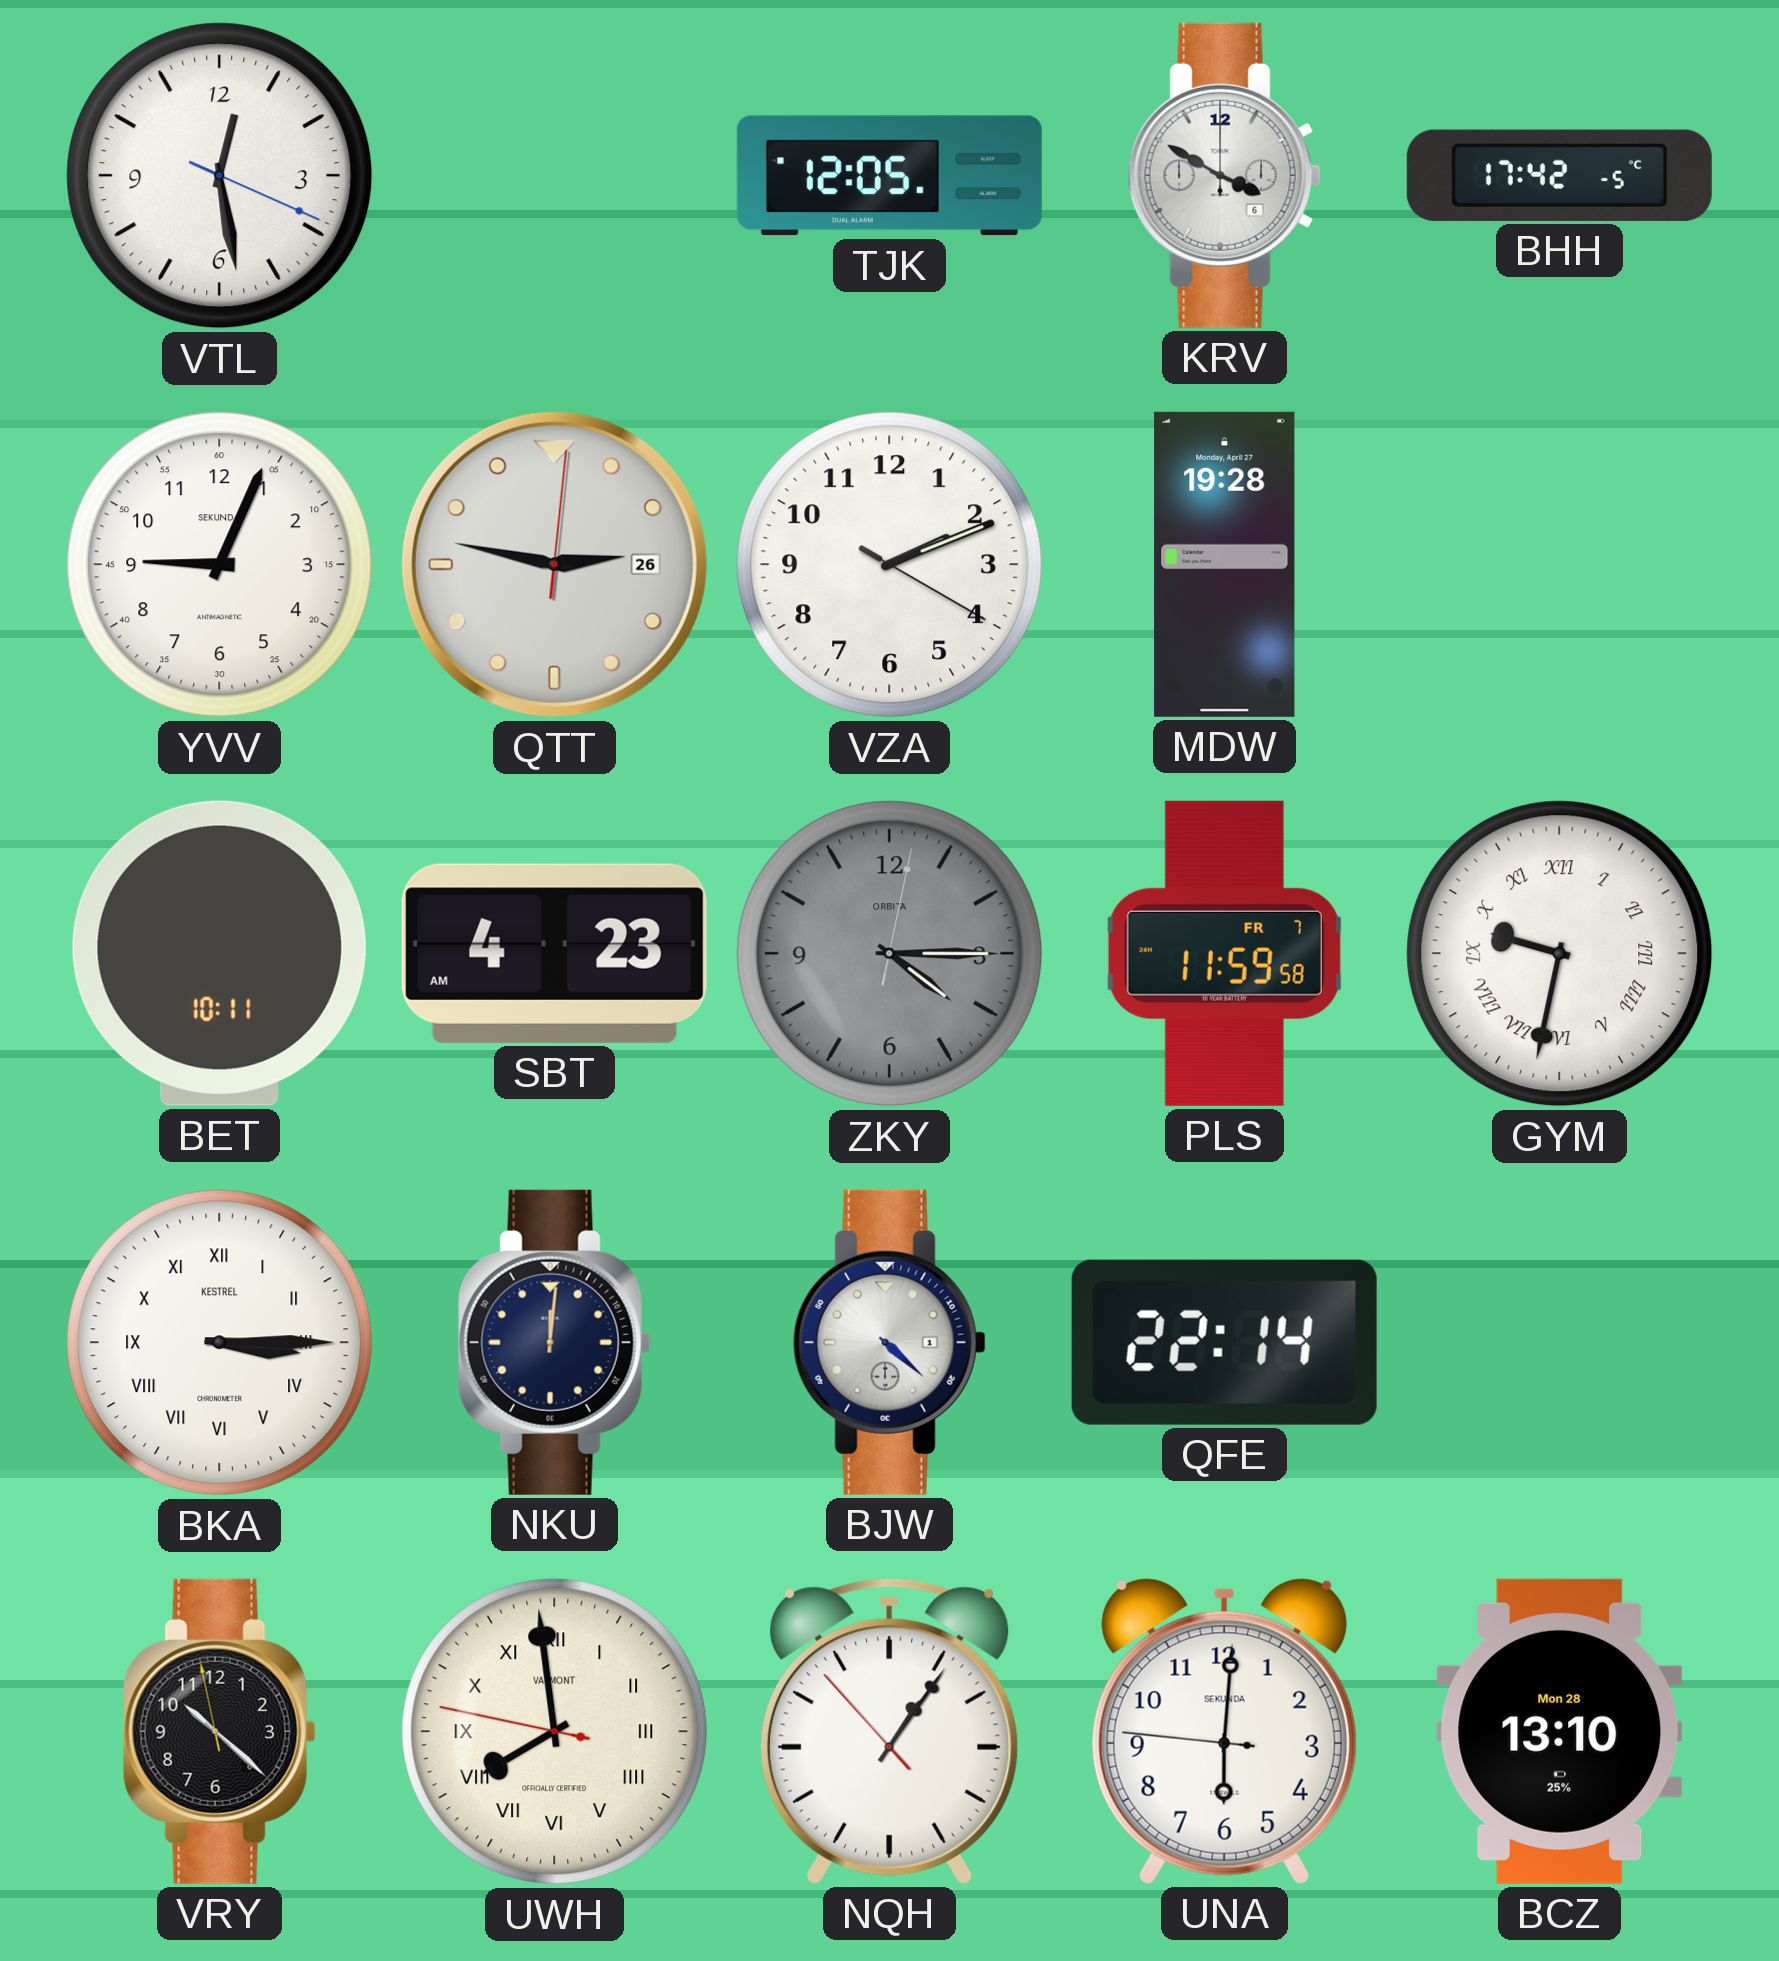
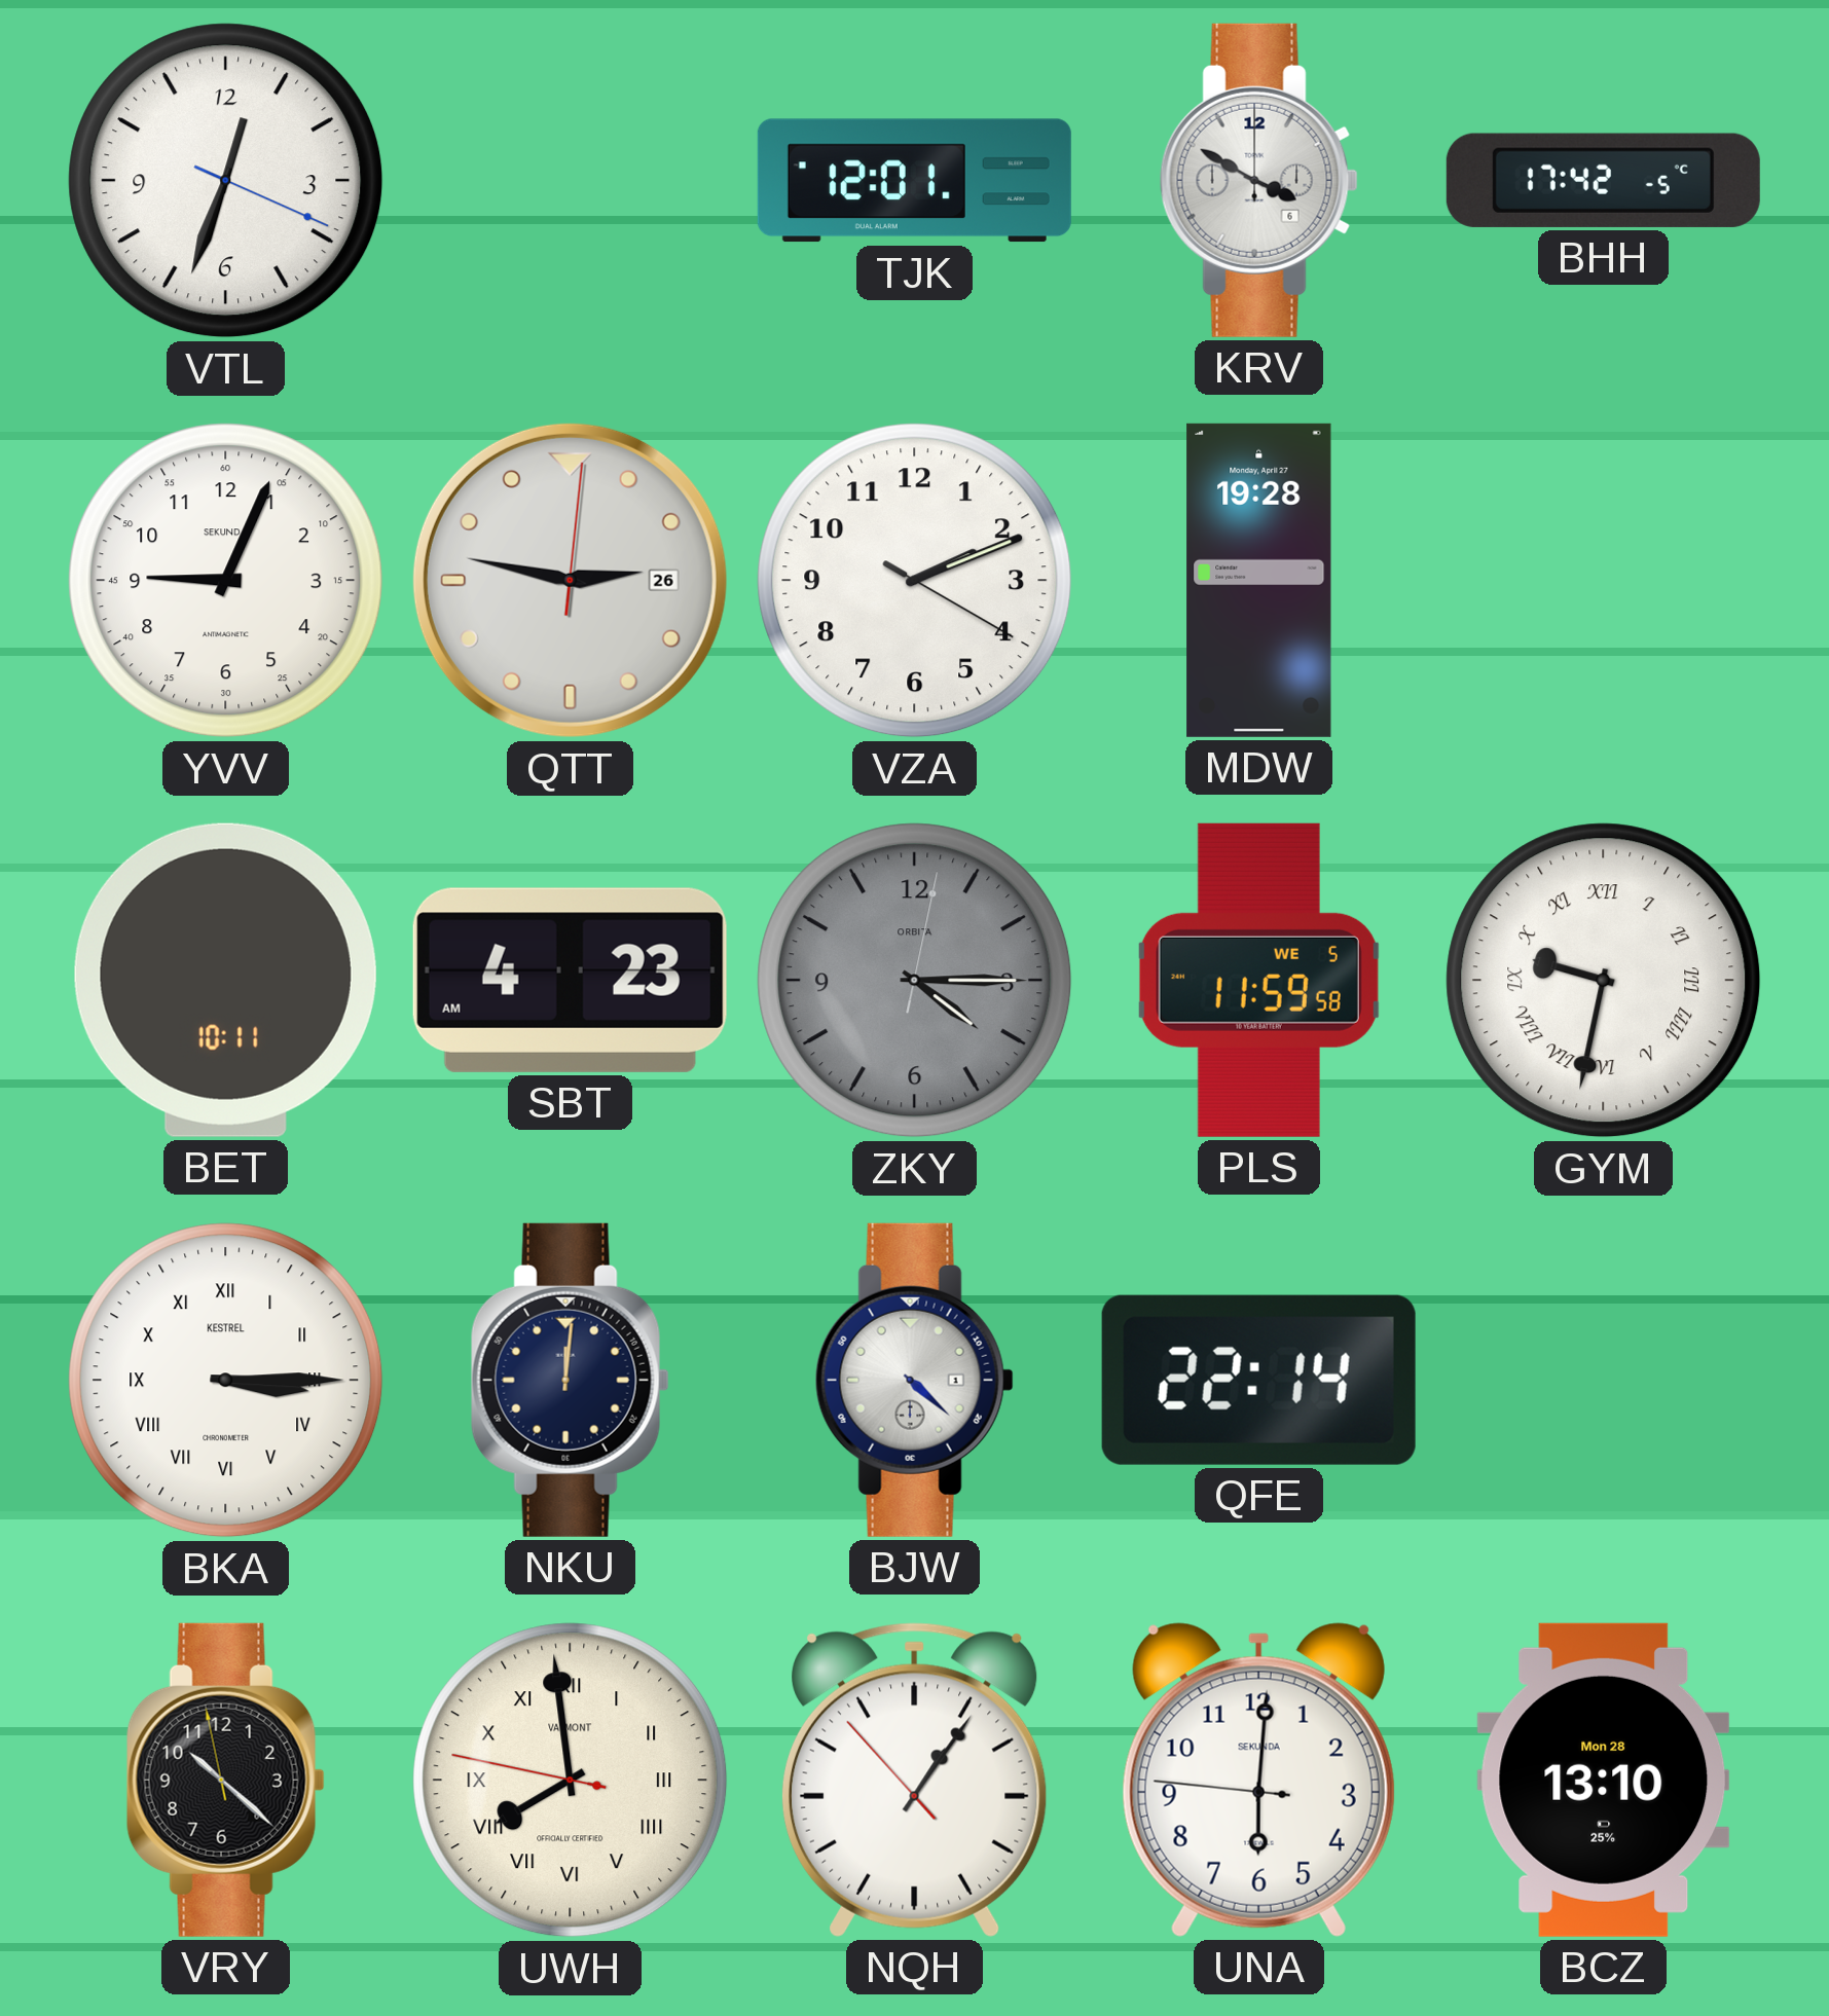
VTL: 12:28 -> 12:33
TJK: 12:05 -> 12:01
PLS date: FR 7 -> WE 5
